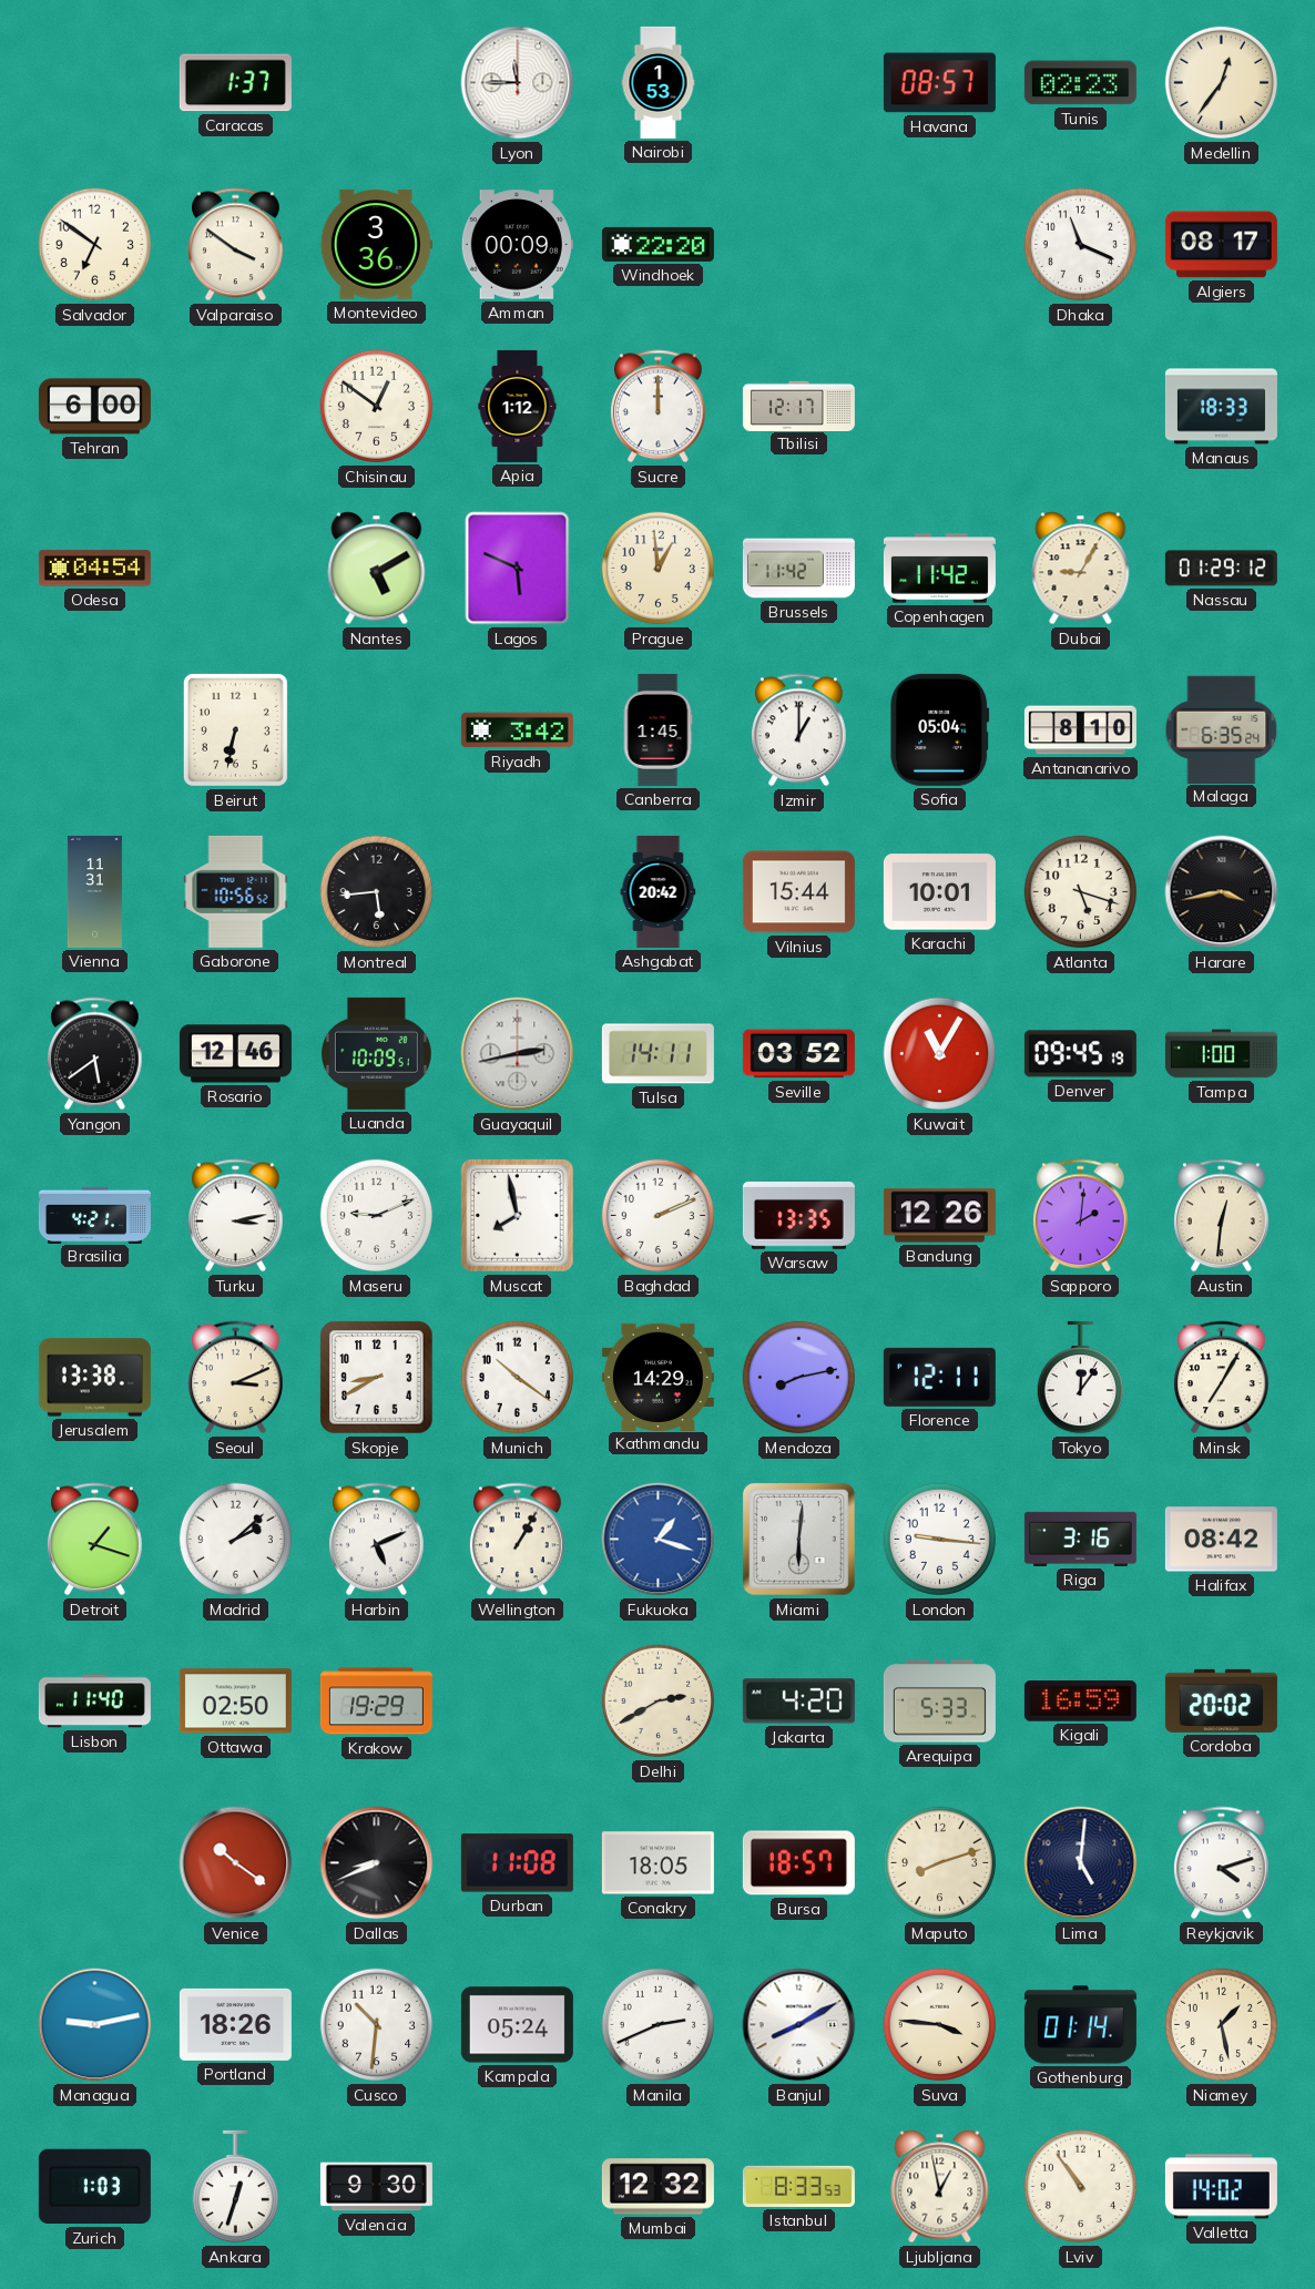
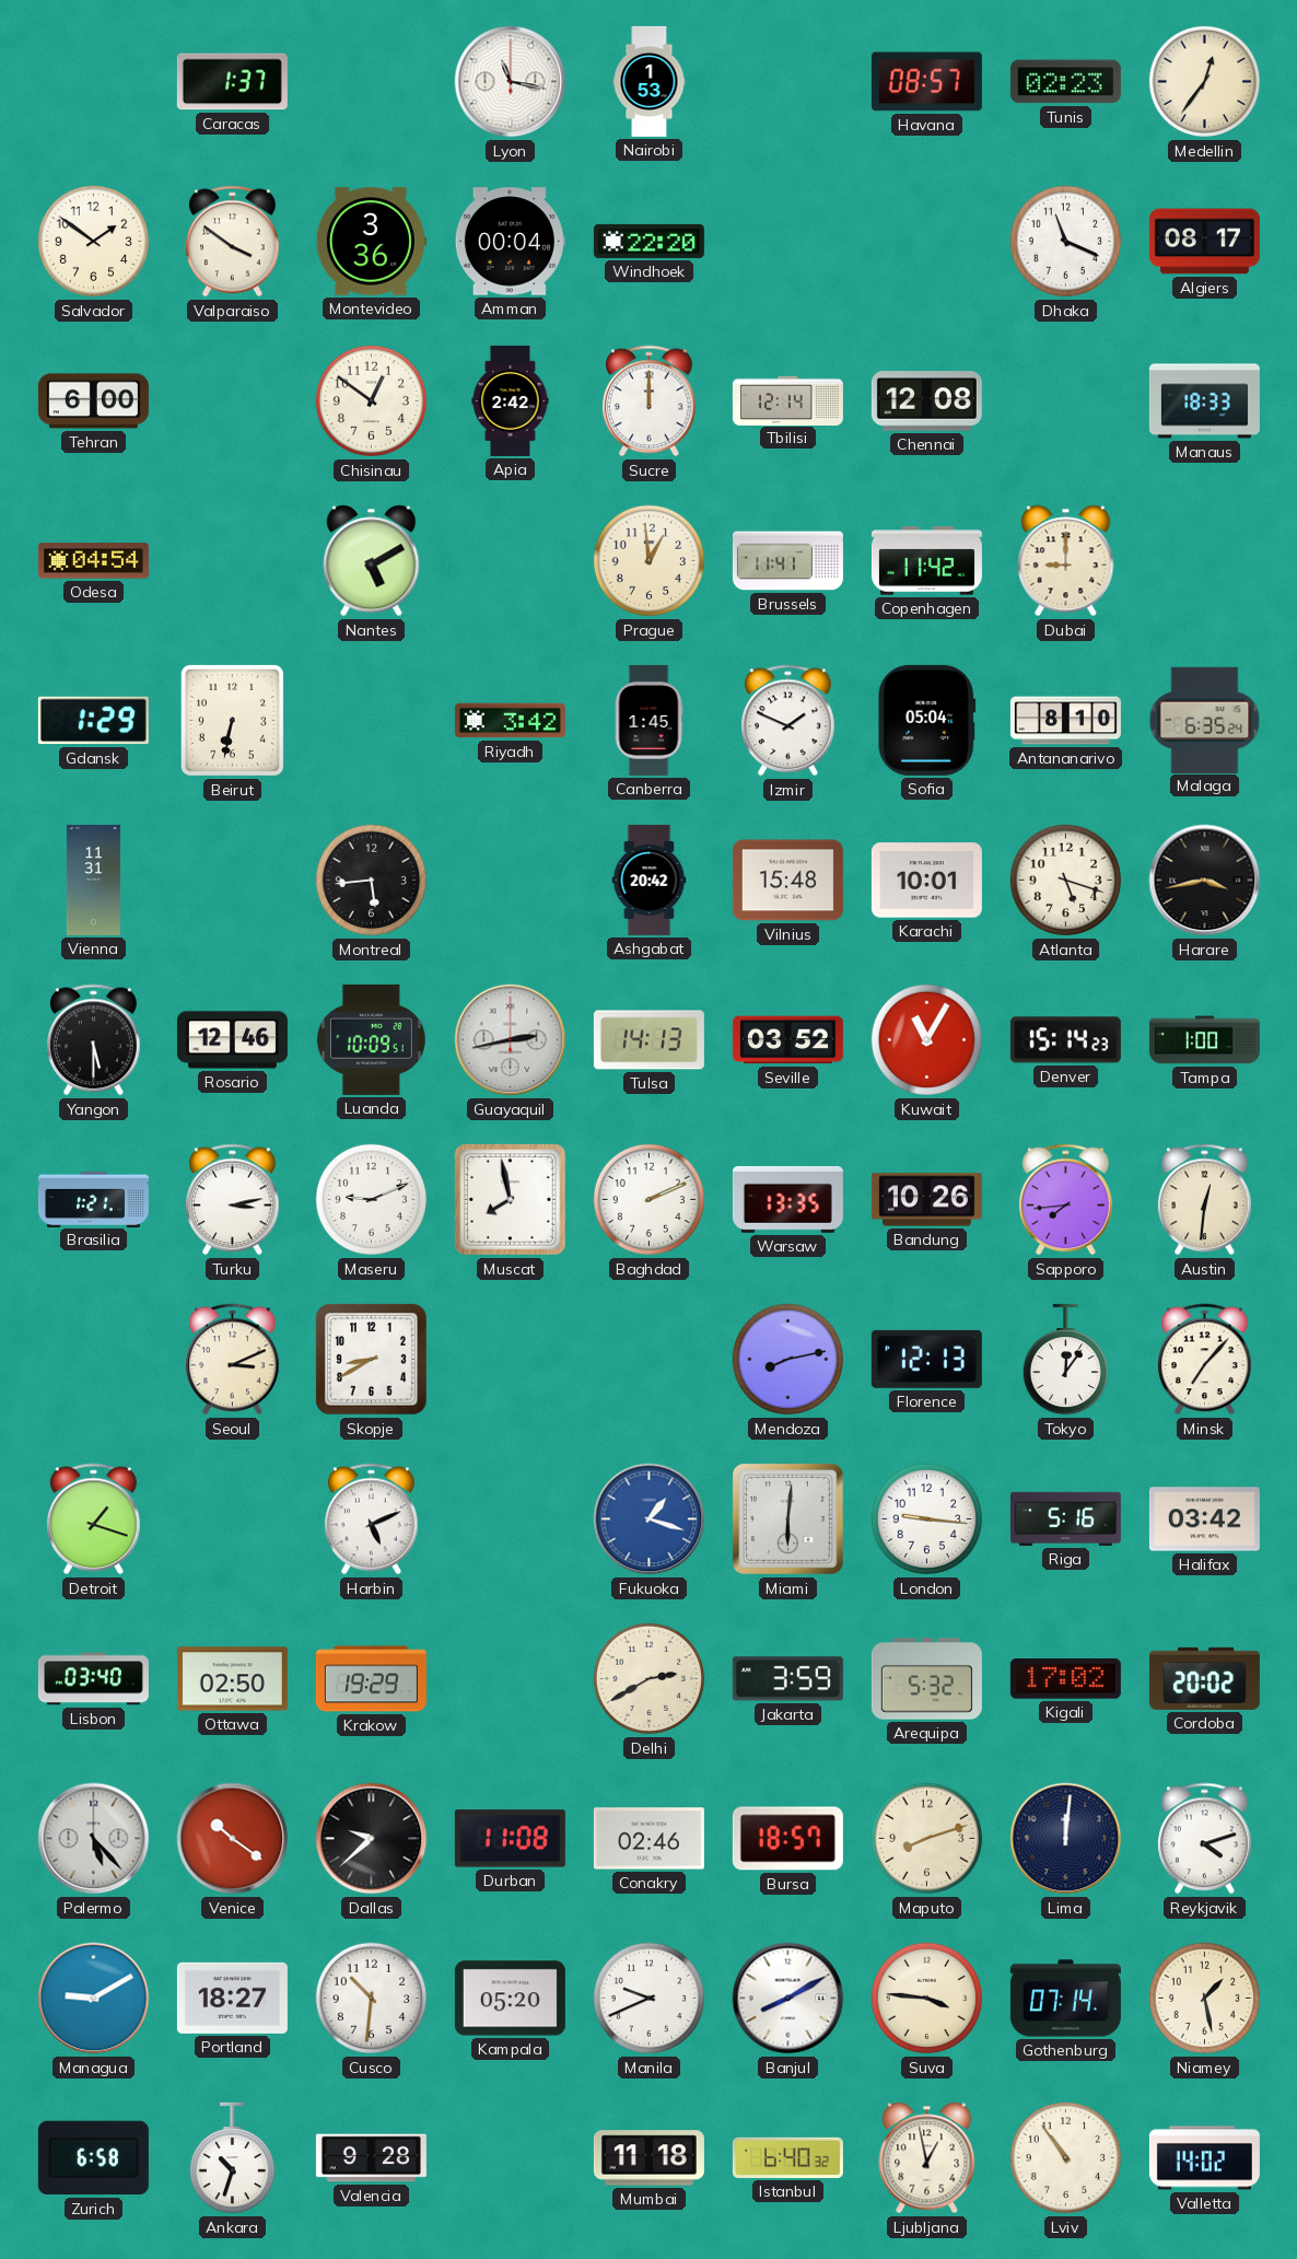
Lyon: 11:45 -> 11:17
Salvador: 6:51 -> 1:51
Amman: 00:09 -> 00:04
Apia: 1:12 -> 2:42
Tbilisi: 12:17 -> 12:14
Chennai: none -> 12:08
Lagos: 5:49 -> none
Brussels: 11:42 -> 11:41
Dubai: 9:05 -> 9:00
Nassau: 01:29 -> none
Gdansk: none -> 1:29
Izmir: 1:00 -> 1:49
Gaborone: 10:56 -> none
Vilnius: 15:44 -> 15:48
Yangon: 5:39 -> 5:30
Tulsa: 14:11 -> 14:13
Denver: 09:45 -> 15:14
Brasilia: 4:21 -> 1:21
Bandung: 12:26 -> 10:26
Sapporo: 2:01 -> 7:44
Jerusalem: 13:38 -> none
Munich: 10:21 -> none
Kathmandu: 14:29 -> none
Florence: 12:11 -> 12:13
Minsk: 7:05 -> 7:07
Madrid: 2:08 -> none
Wellington: 1:05 -> none
Riga: 3:16 -> 5:16
Halifax: 08:42 -> 03:42
Lisbon: 11:40 -> 03:40
Jakarta: 4:20 -> 3:59
Arequipa: 5:33 -> 5:32
Kigali: 16:59 -> 17:02
Palermo: none -> 5:23
Dallas: 8:41 -> 9:38
Conakry: 18:05 -> 02:46
Lima: 5:01 -> 12:01
Managua: 9:13 -> 9:10
Portland: 18:26 -> 18:27
Kampala: 05:24 -> 05:20
Manila: 2:41 -> 9:41
Gothenburg: 01:14 -> 07:14
Zurich: 1:03 -> 6:58
Ankara: 12:33 -> 10:33
Valencia: 9:30 -> 9:28
Mumbai: 12:32 -> 11:18
Istanbul: 8:33 -> 6:40
